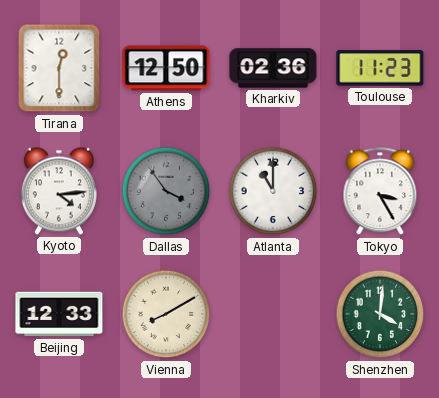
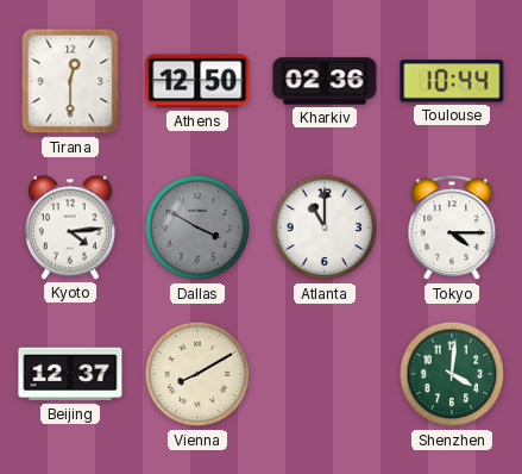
Toulouse: 11:23 -> 10:44
Dallas: 3:54 -> 3:50
Tokyo: 3:25 -> 4:15
Beijing: 12:33 -> 12:37
